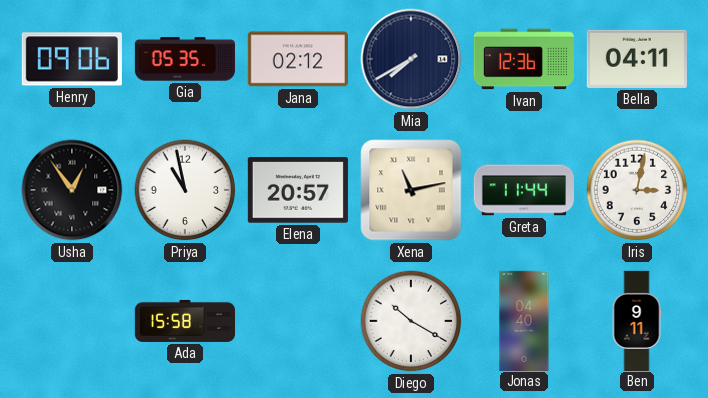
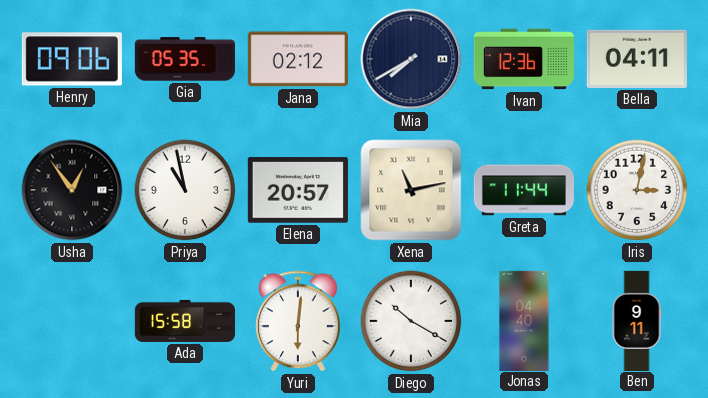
Yuri: none -> 6:01
